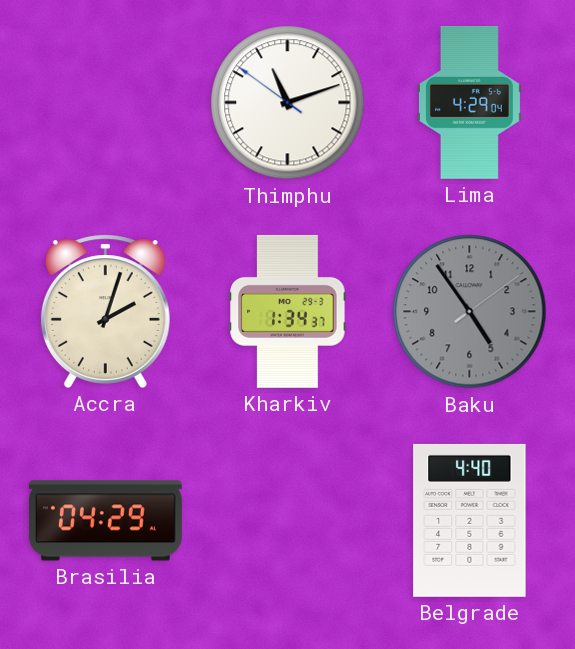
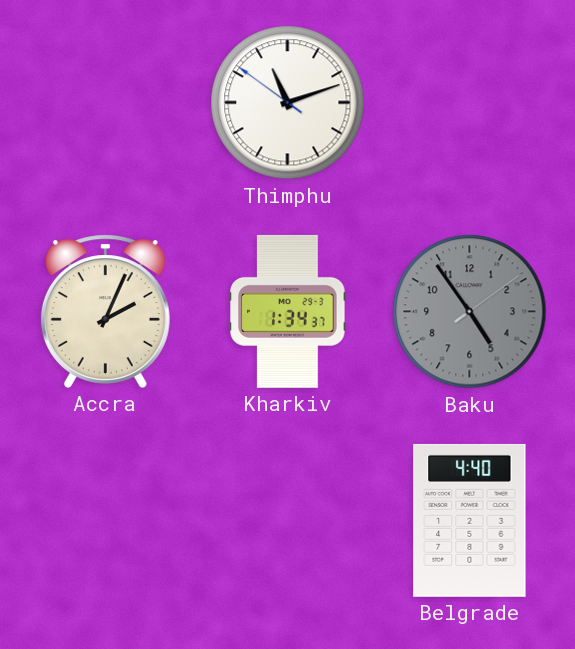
Lima: 4:29 -> none
Accra: 2:03 -> 2:04
Brasilia: 04:29 -> none
